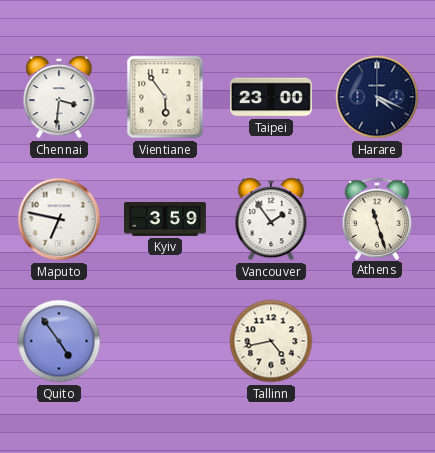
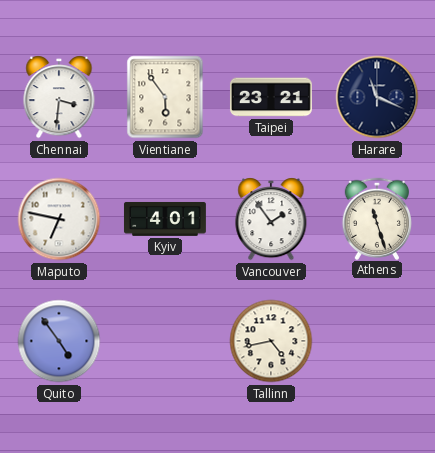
Taipei: 23:00 -> 23:21
Harare: 4:19 -> 11:19
Kyiv: 3:59 -> 4:01
